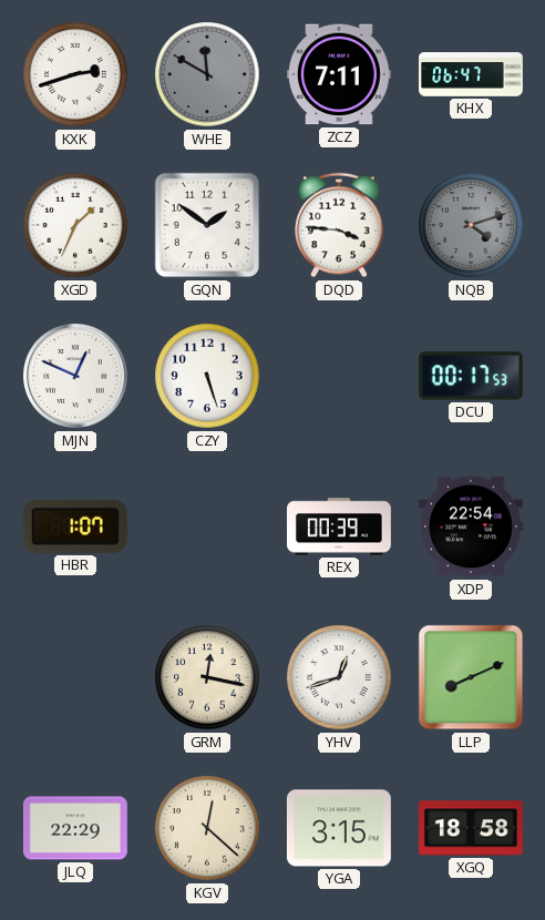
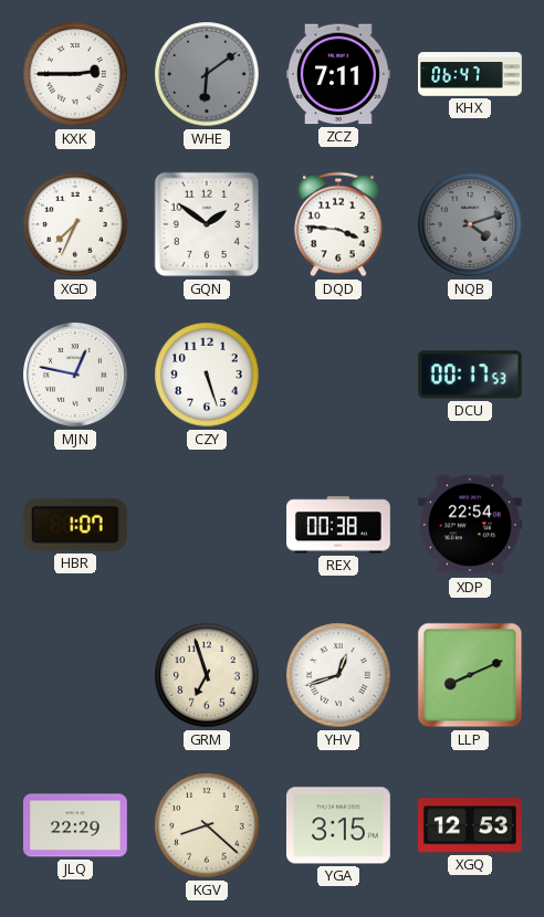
KXK: 2:42 -> 2:45
WHE: 11:50 -> 6:09
XGD: 1:34 -> 7:34
MJN: 12:49 -> 12:47
REX: 00:39 -> 00:38
GRM: 12:17 -> 6:57
KGV: 12:22 -> 8:22
XGQ: 18:58 -> 12:53
